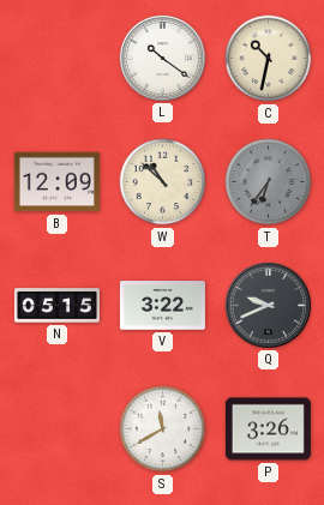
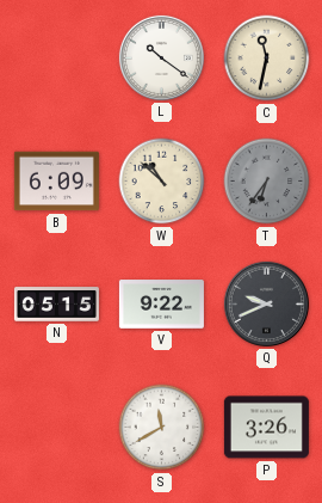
C: 10:32 -> 11:32
B: 12:09 -> 6:09
V: 3:22 -> 9:22
